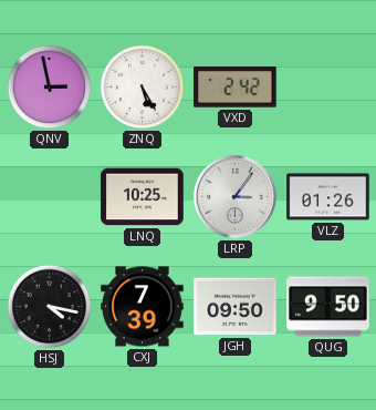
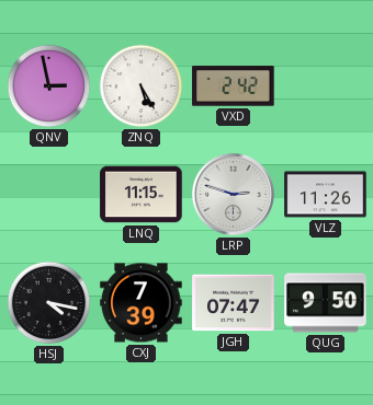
LNQ: 10:25 -> 11:15
LRP: 3:06 -> 2:48
VLZ: 01:26 -> 11:26
JGH: 09:50 -> 07:47
